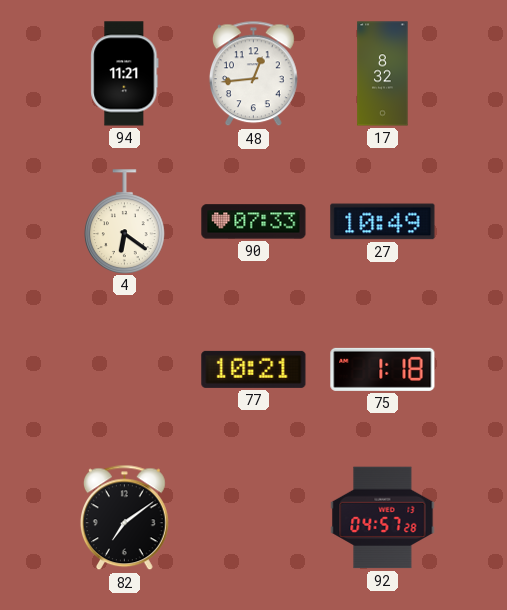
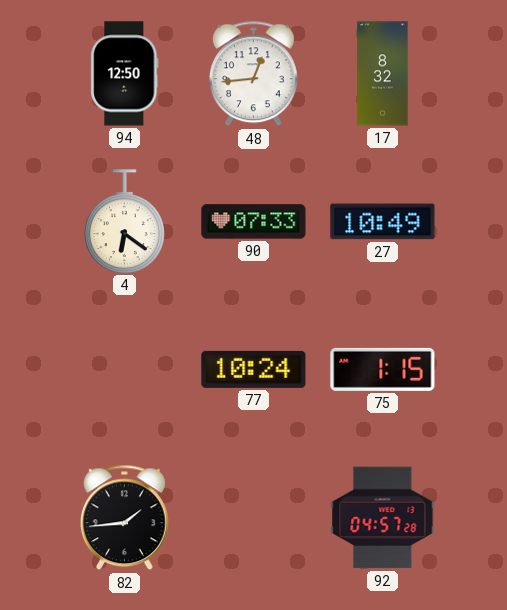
94: 11:21 -> 12:50
77: 10:21 -> 10:24
75: 1:18 -> 1:15
82: 7:09 -> 1:44
